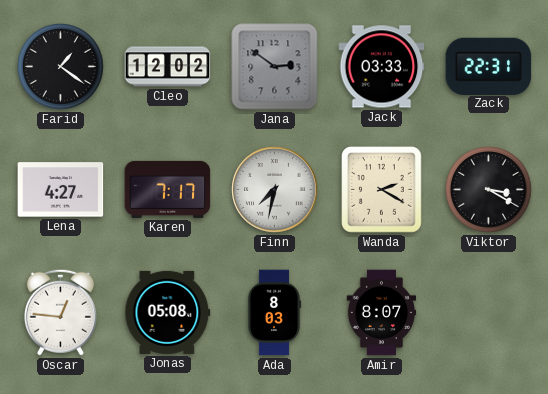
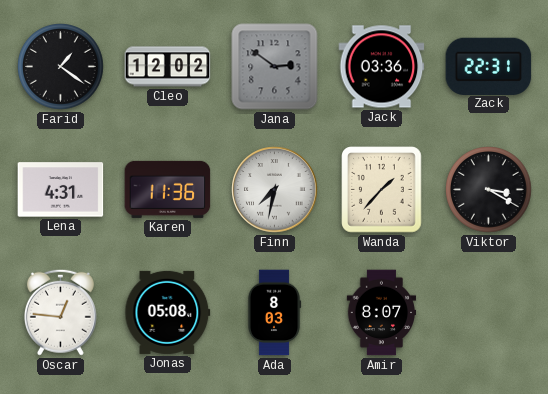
Jack: 03:33 -> 03:36
Lena: 4:27 -> 4:31
Karen: 7:17 -> 11:36
Wanda: 2:20 -> 1:37
